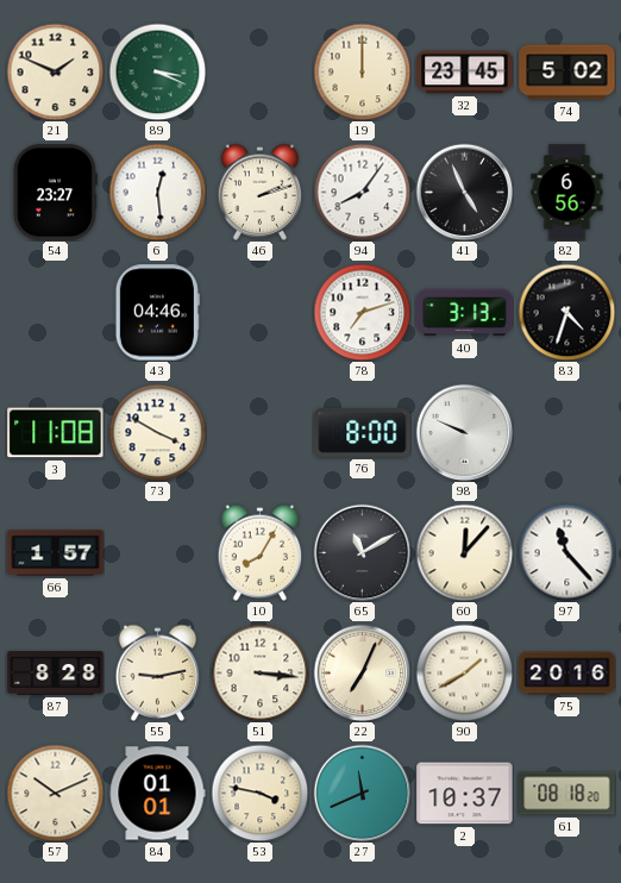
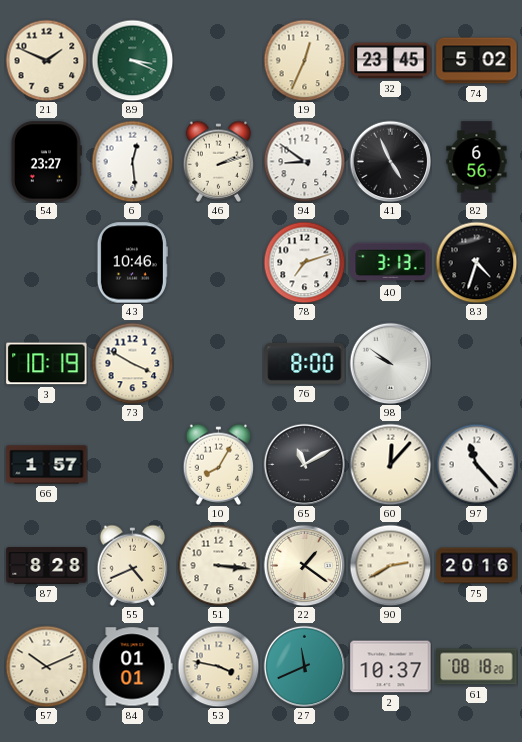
19: 12:00 -> 12:34
94: 8:06 -> 8:51
43: 04:46 -> 10:46
3: 11:08 -> 10:19
98: 9:49 -> 9:51
55: 9:13 -> 4:41
22: 7:04 -> 1:21
90: 1:40 -> 2:40
